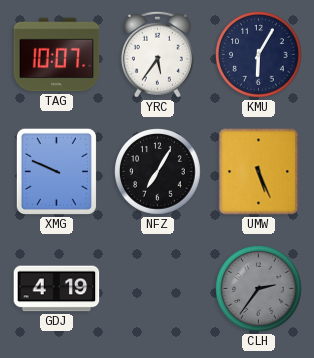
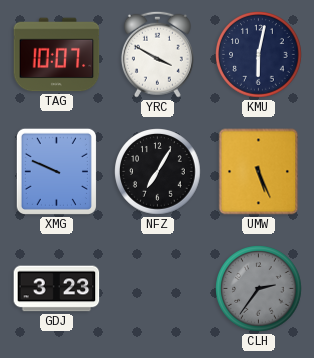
YRC: 5:36 -> 3:50
KMU: 6:05 -> 6:02
GDJ: 4:19 -> 3:23
